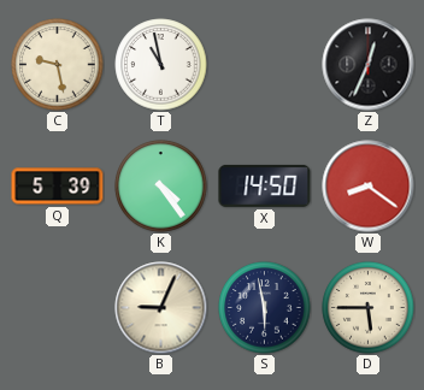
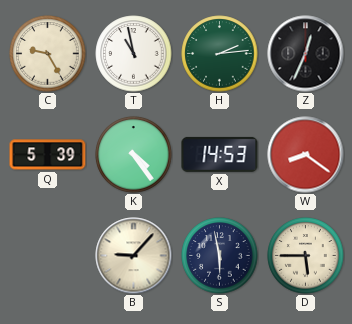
C: 9:28 -> 9:25
H: none -> 2:14
X: 14:50 -> 14:53
B: 9:04 -> 9:07
